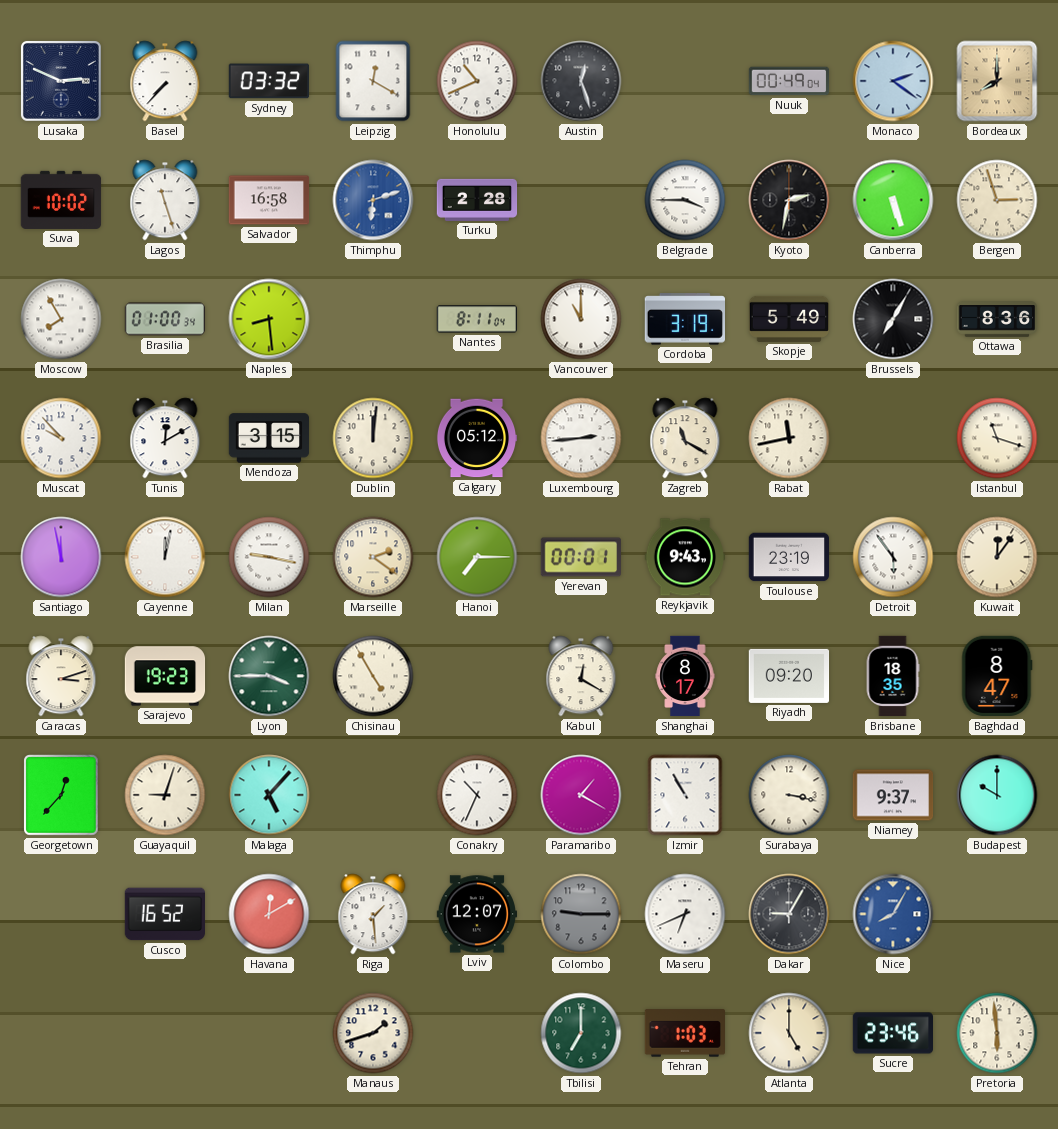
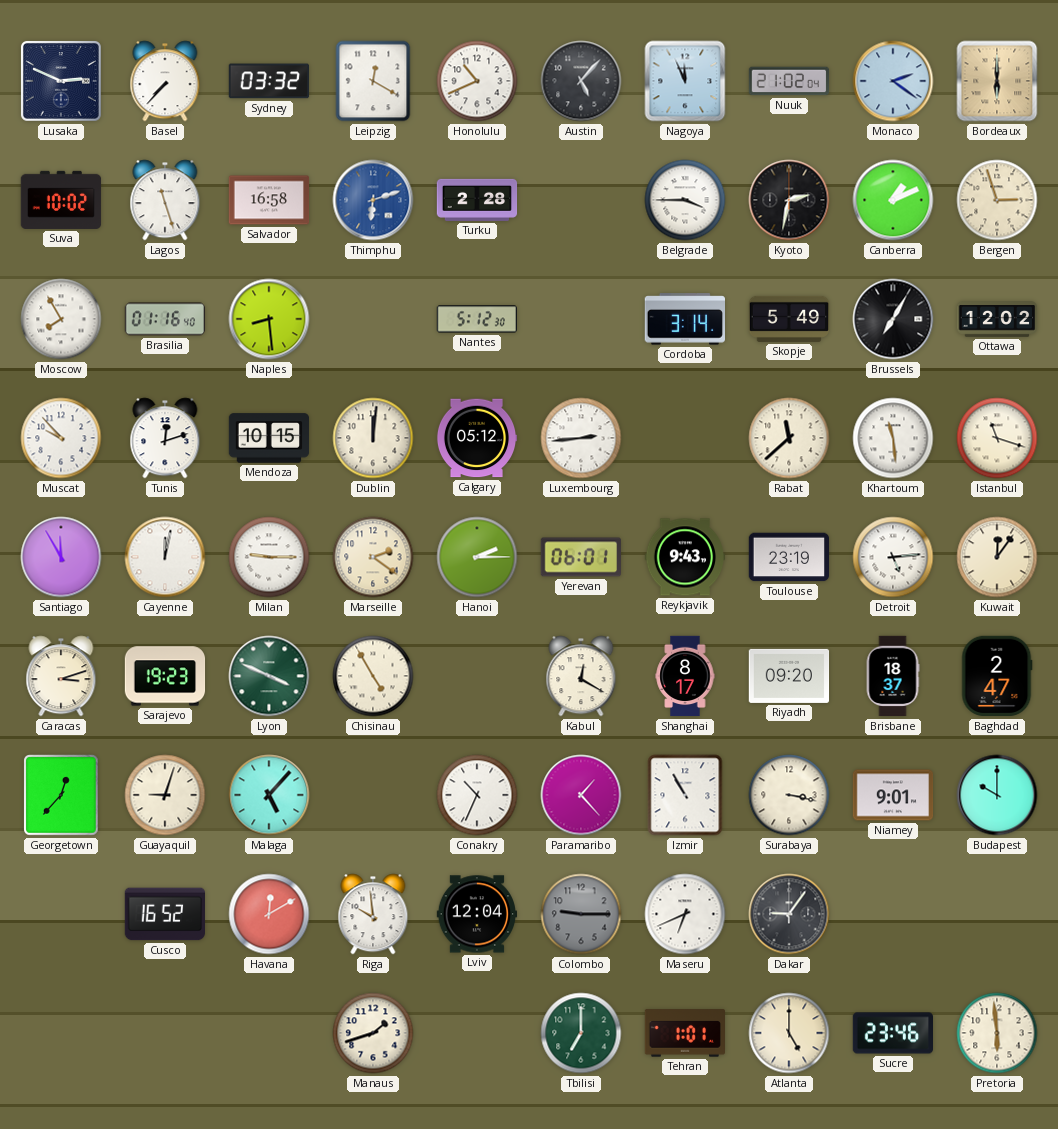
Austin: 12:27 -> 5:07
Nagoya: none -> 11:56
Nuuk: 00:49 -> 21:02
Bordeaux: 8:00 -> 6:00
Canberra: 5:27 -> 1:11
Brasilia: 01:00 -> 01:16
Nantes: 8:11 -> 5:12
Vancouver: 11:00 -> none
Cordoba: 3:19 -> 3:14
Ottawa: 8:36 -> 12:02
Tunis: 12:10 -> 12:12
Mendoza: 3:15 -> 10:15
Zagreb: 11:20 -> none
Rabat: 11:43 -> 11:38
Khartoum: none -> 11:29
Santiago: 11:58 -> 11:55
Milan: 9:17 -> 9:15
Hanoi: 7:15 -> 2:15
Yerevan: 00:01 -> 06:01
Detroit: 5:54 -> 5:14
Lyon: 3:45 -> 3:49
Brisbane: 18:35 -> 18:37
Baghdad: 8:47 -> 2:47
Paramaribo: 1:20 -> 1:23
Niamey: 9:37 -> 9:01
Riga: 1:29 -> 9:59
Lviv: 12:07 -> 12:04
Dakar: 9:05 -> 9:06
Nice: 8:05 -> none
Tehran: 1:03 -> 1:01
